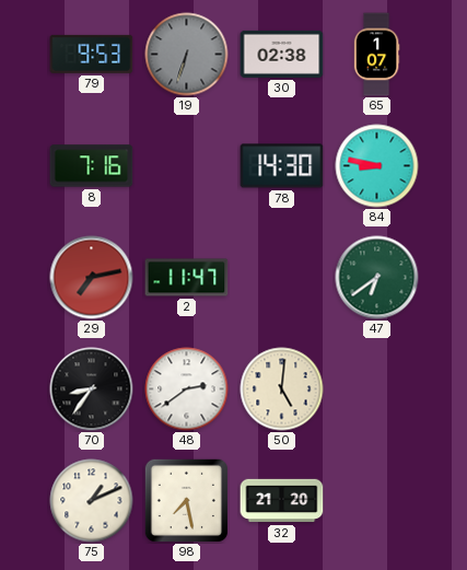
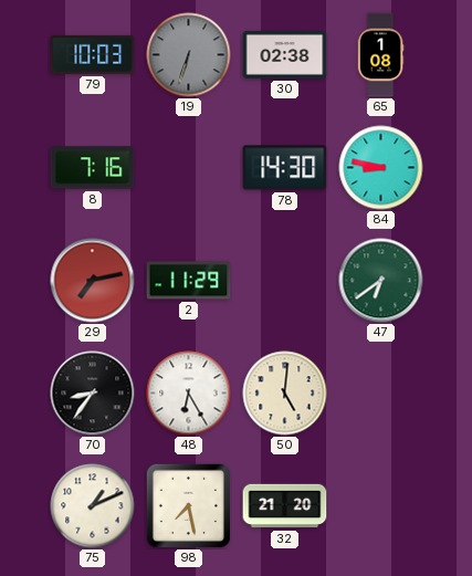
79: 9:53 -> 10:03
65: 1:07 -> 1:08
2: 11:47 -> 11:29
48: 2:39 -> 6:25
